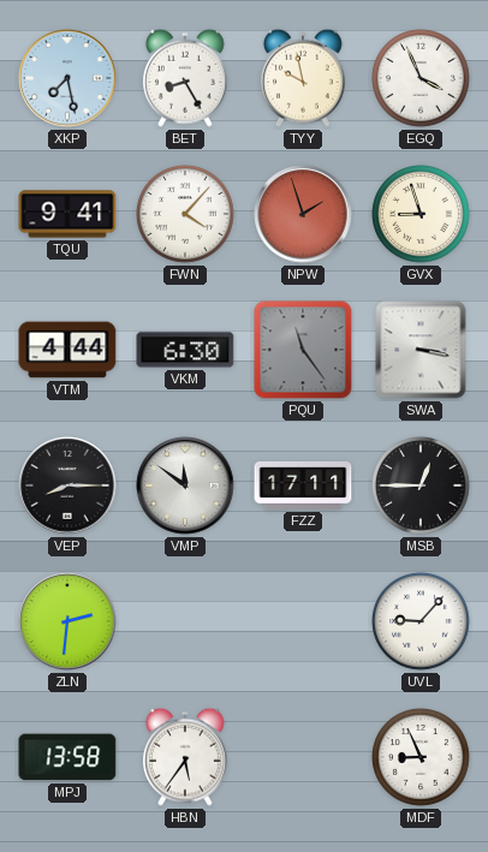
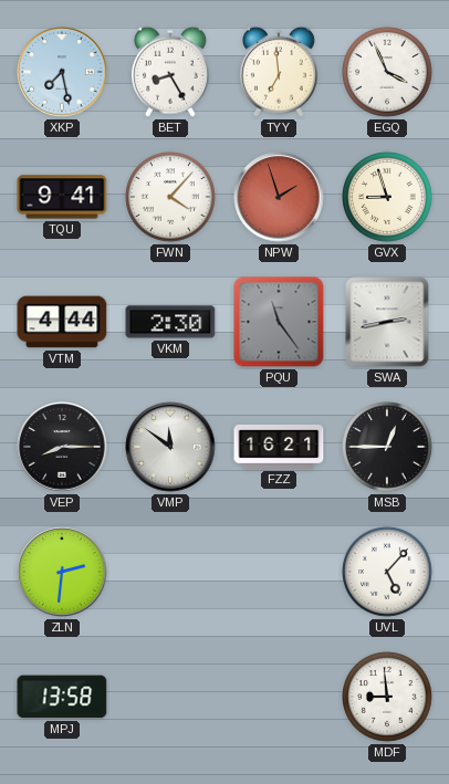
TYY: 9:58 -> 6:59
VKM: 6:30 -> 2:30
SWA: 3:17 -> 2:43
FZZ: 17:11 -> 16:21
UVL: 9:07 -> 5:07
HBN: 5:36 -> none
MDF: 8:56 -> 8:59
